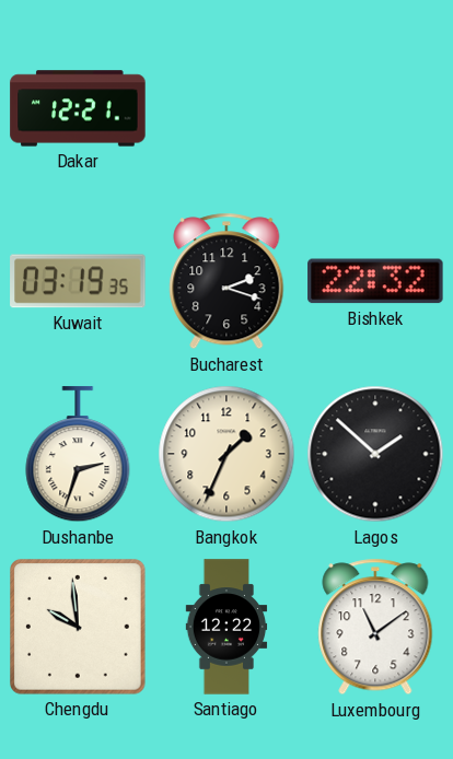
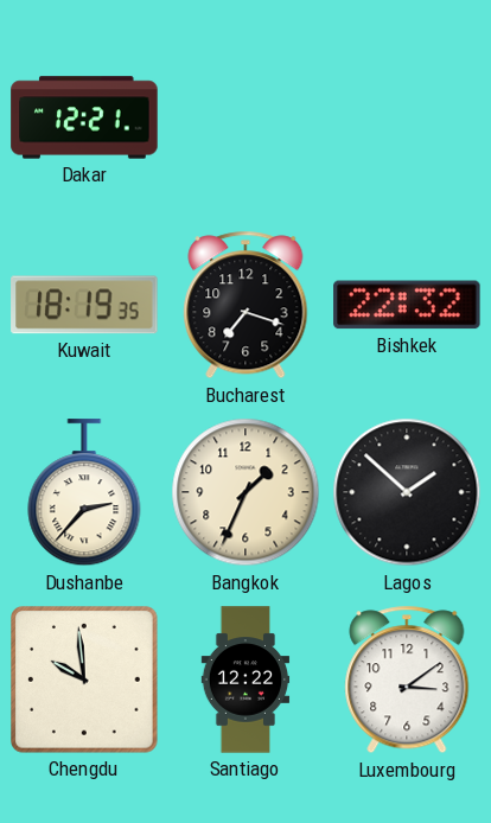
Kuwait: 03:19 -> 18:19
Bucharest: 2:18 -> 7:18
Dushanbe: 2:33 -> 2:37
Luxembourg: 11:09 -> 3:09
